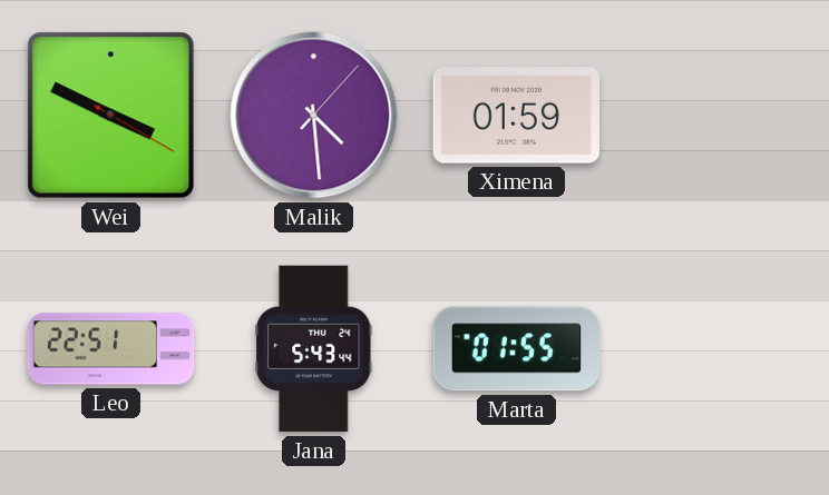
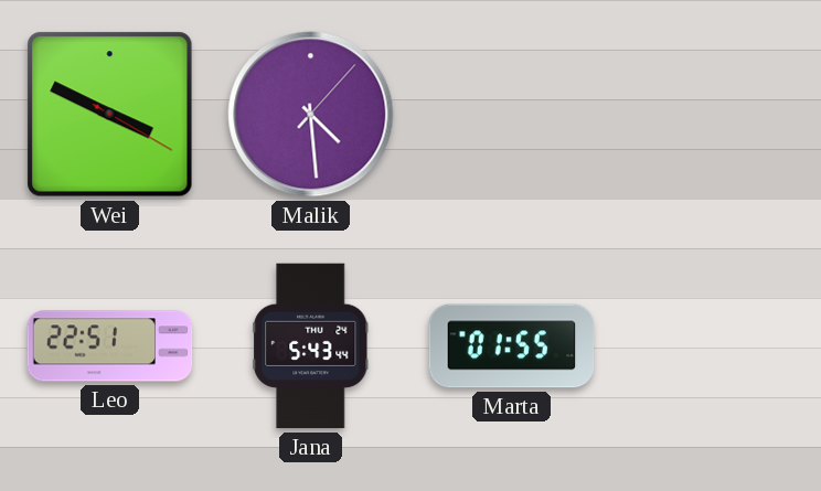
Ximena: 01:59 -> none
